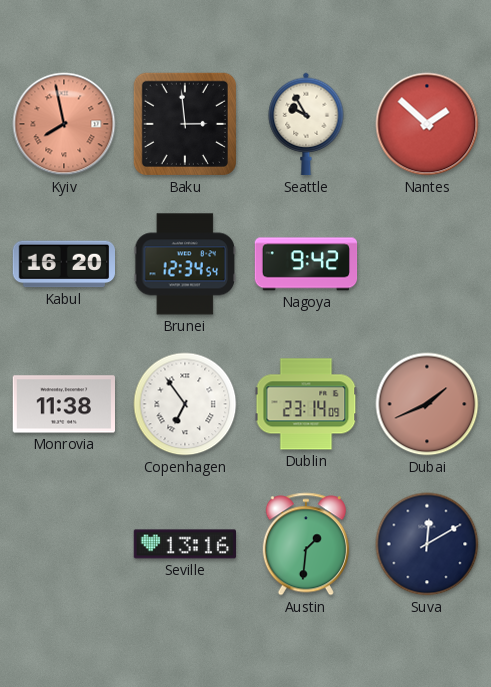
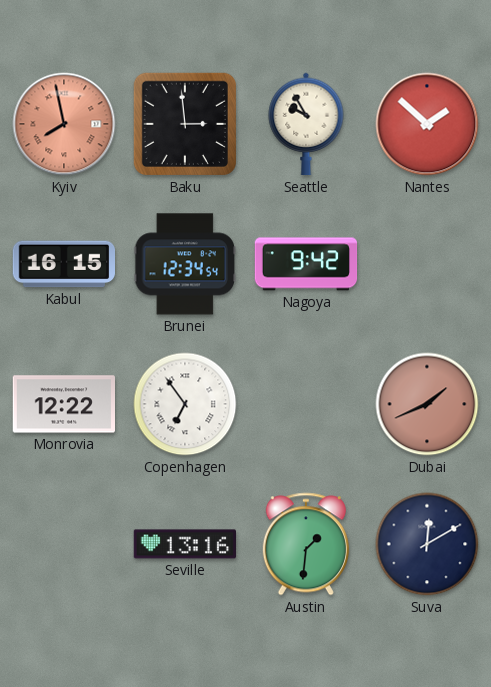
Kabul: 16:20 -> 16:15
Monrovia: 11:38 -> 12:22
Dublin: 23:14 -> none
